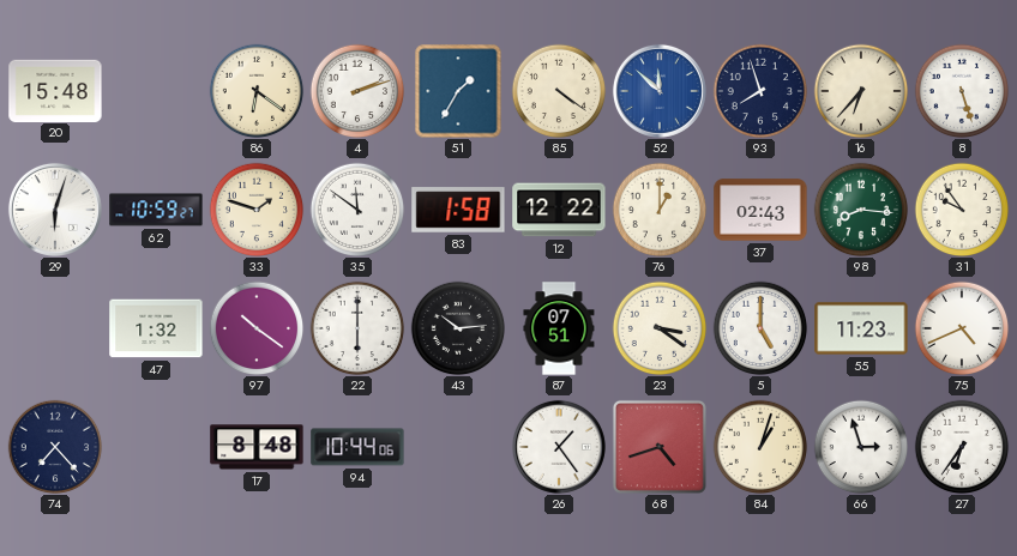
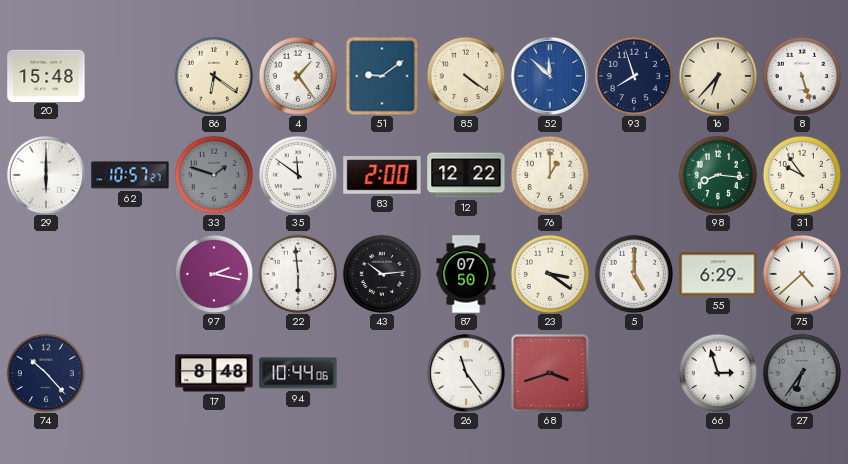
4: 2:12 -> 1:24
51: 1:35 -> 9:09
29: 6:03 -> 6:00
62: 10:59 -> 10:57
33 dial: cream -> grey
83: 1:58 -> 2:00
37: 02:43 -> none
47: 1:32 -> none
97: 10:21 -> 2:17
22: 6:00 -> 5:59
87: 07:51 -> 07:50
55: 11:23 -> 6:29
75: 4:41 -> 4:38
74: 7:23 -> 10:23
26: 1:24 -> 11:24
68: 4:42 -> 3:42
84: 1:03 -> none
27 dial: white -> grey
